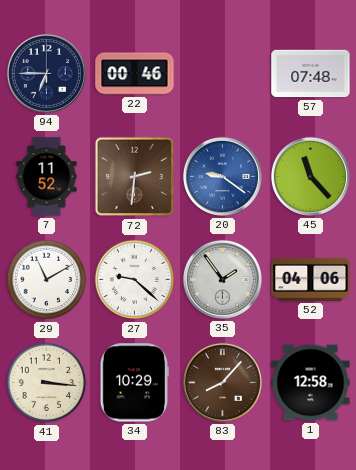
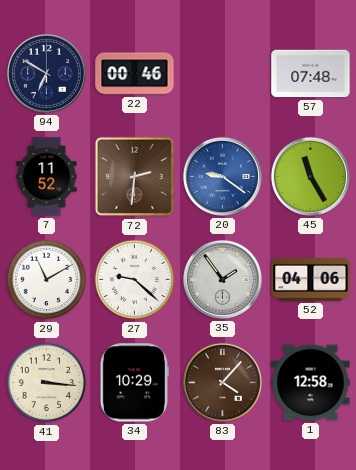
94: 6:45 -> 6:50
45: 11:23 -> 11:25
83: 8:07 -> 4:07
